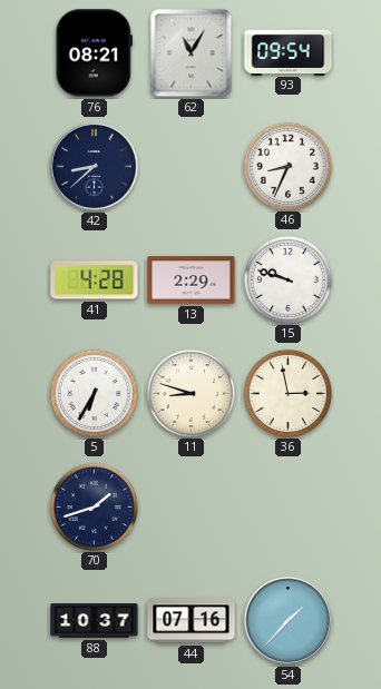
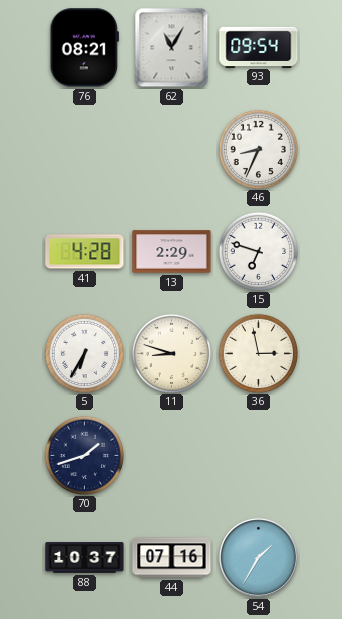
42: 8:38 -> none
15: 9:48 -> 6:48
54: 1:37 -> 1:35
